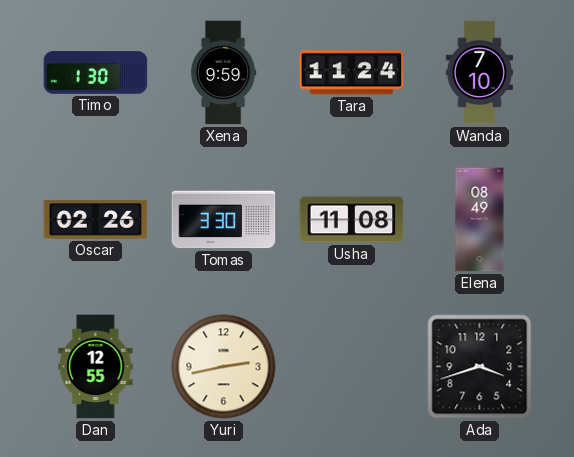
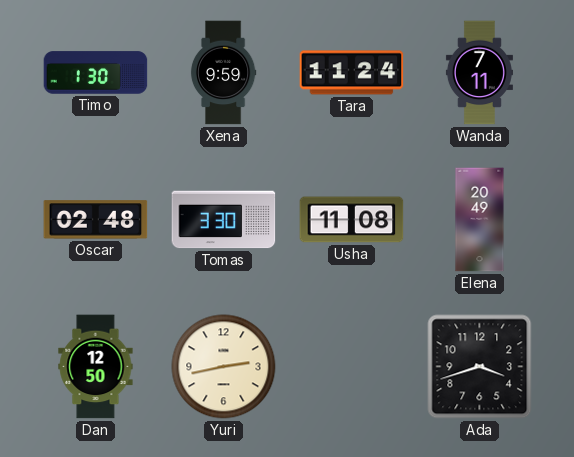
Wanda: 7:10 -> 7:11
Oscar: 02:26 -> 02:48
Elena: 08:49 -> 20:49
Dan: 12:55 -> 12:50
